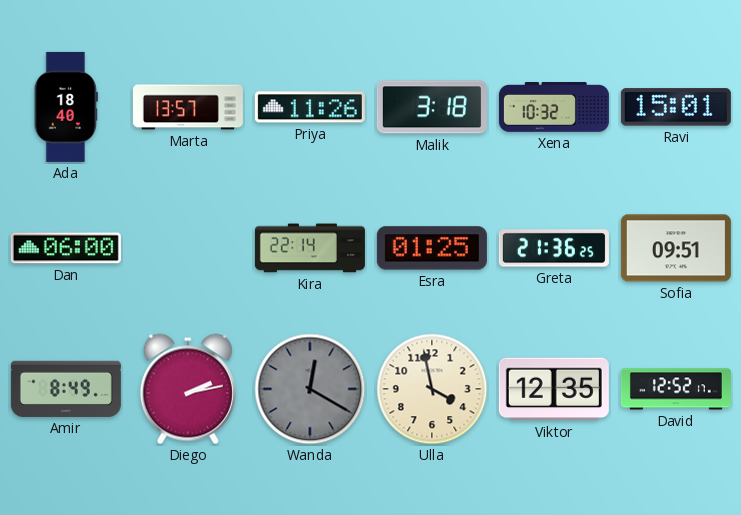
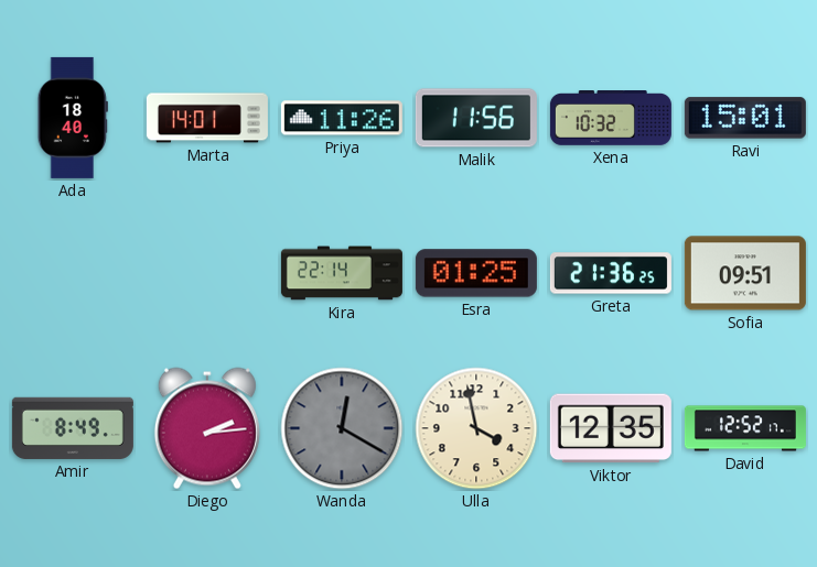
Marta: 13:57 -> 14:01
Malik: 3:18 -> 11:56
Dan: 06:00 -> none
Diego: 2:13 -> 2:14
